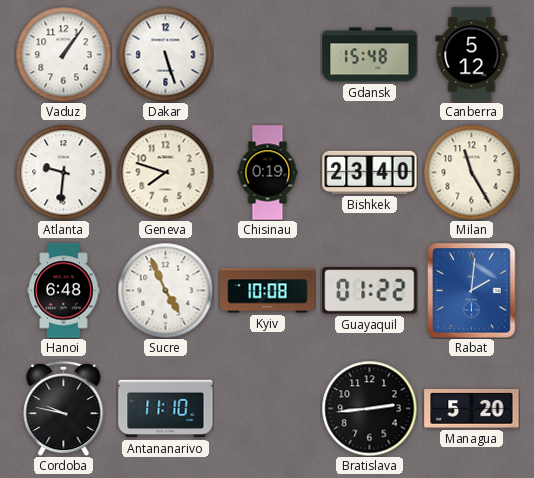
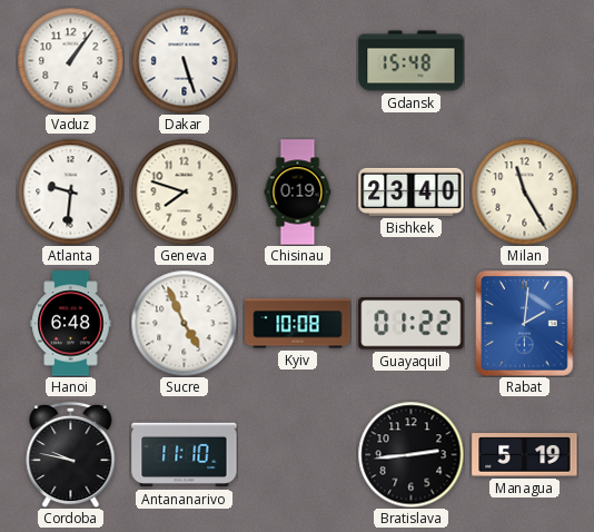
Canberra: 5:12 -> none
Managua: 5:20 -> 5:19
